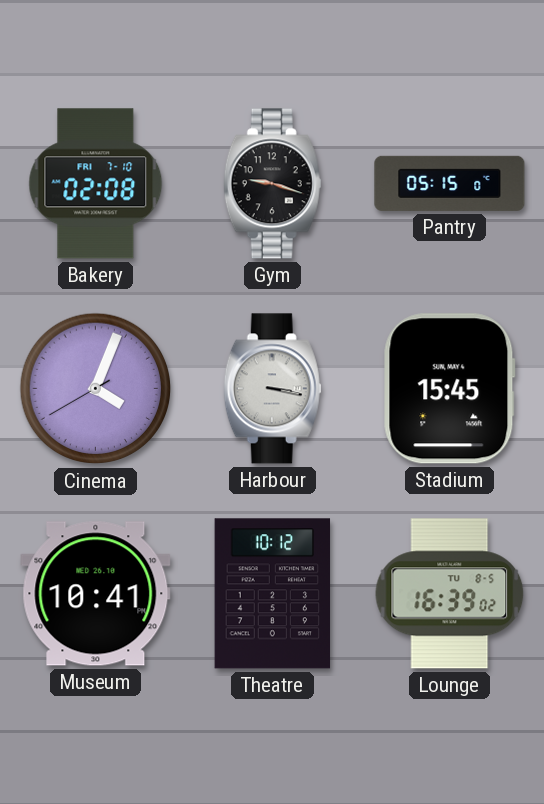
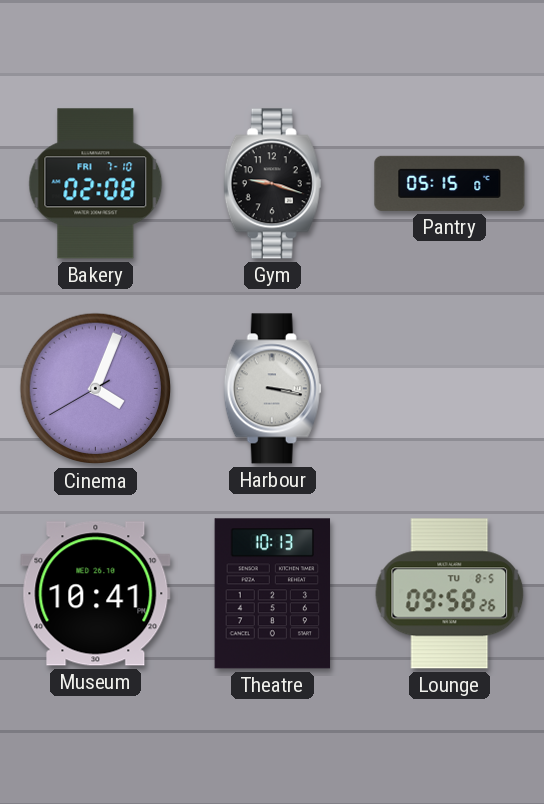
Stadium: 15:45 -> none
Theatre: 10:12 -> 10:13
Lounge: 16:39 -> 09:58
